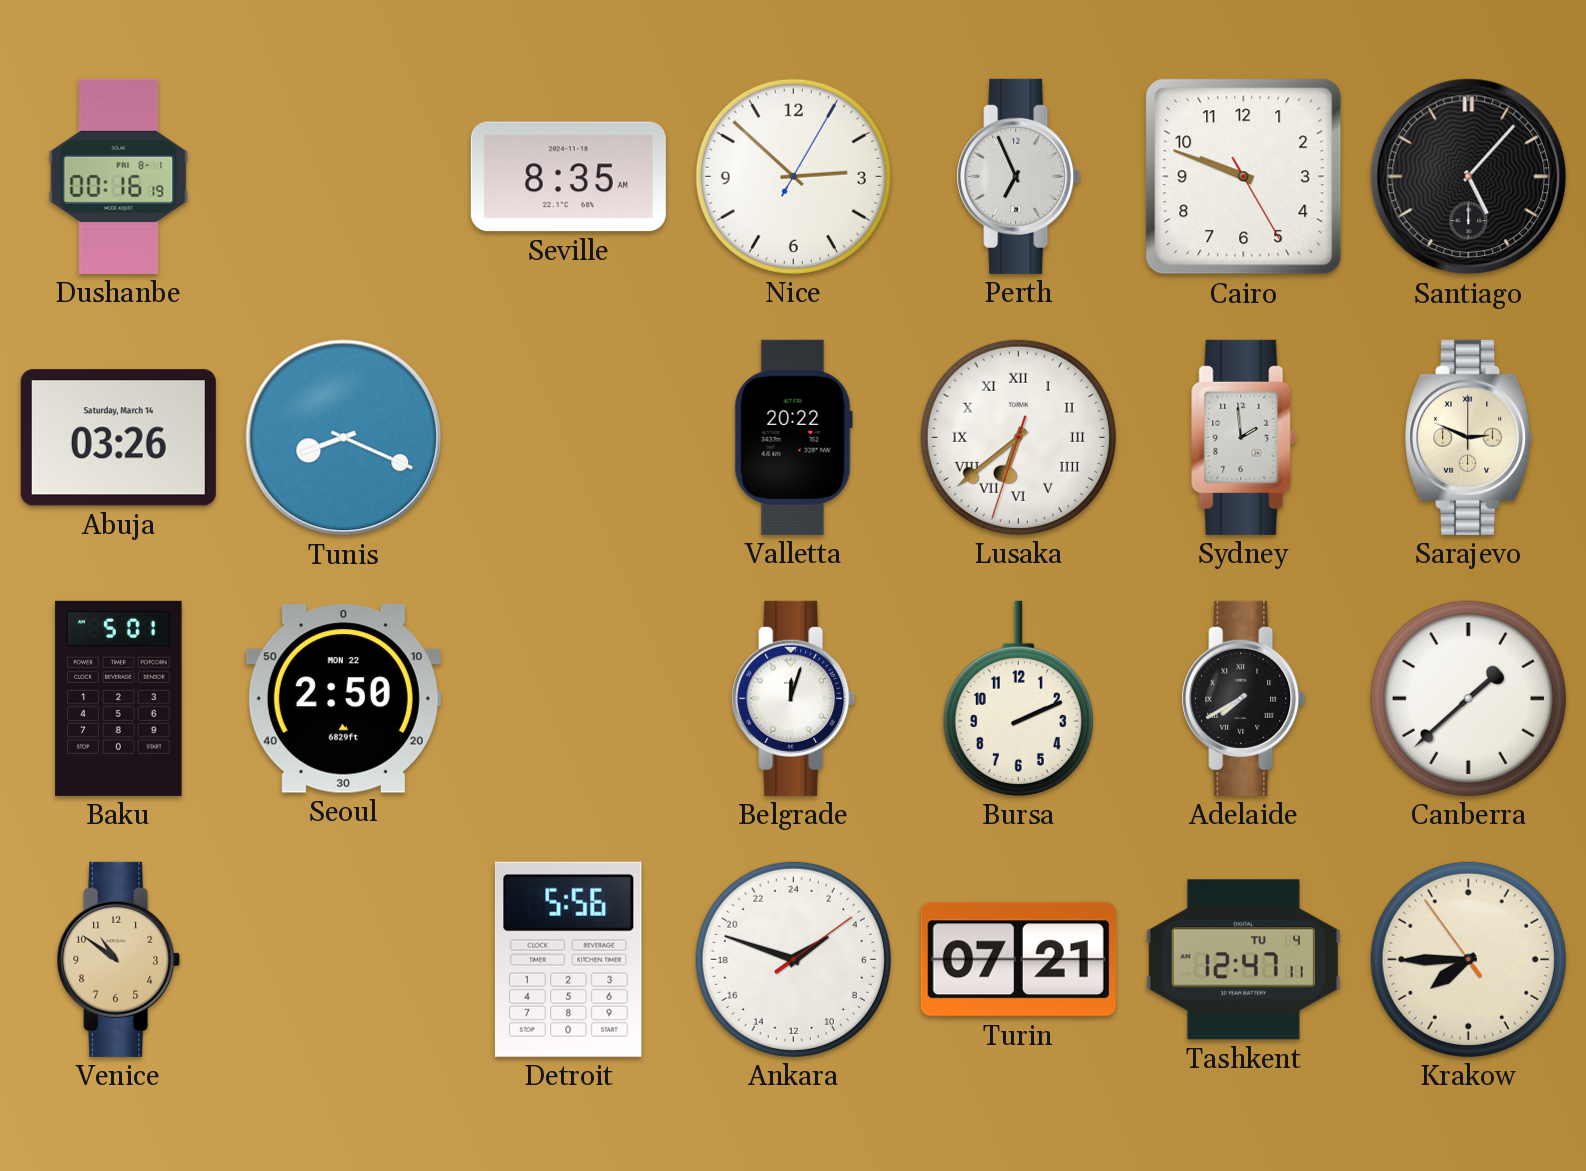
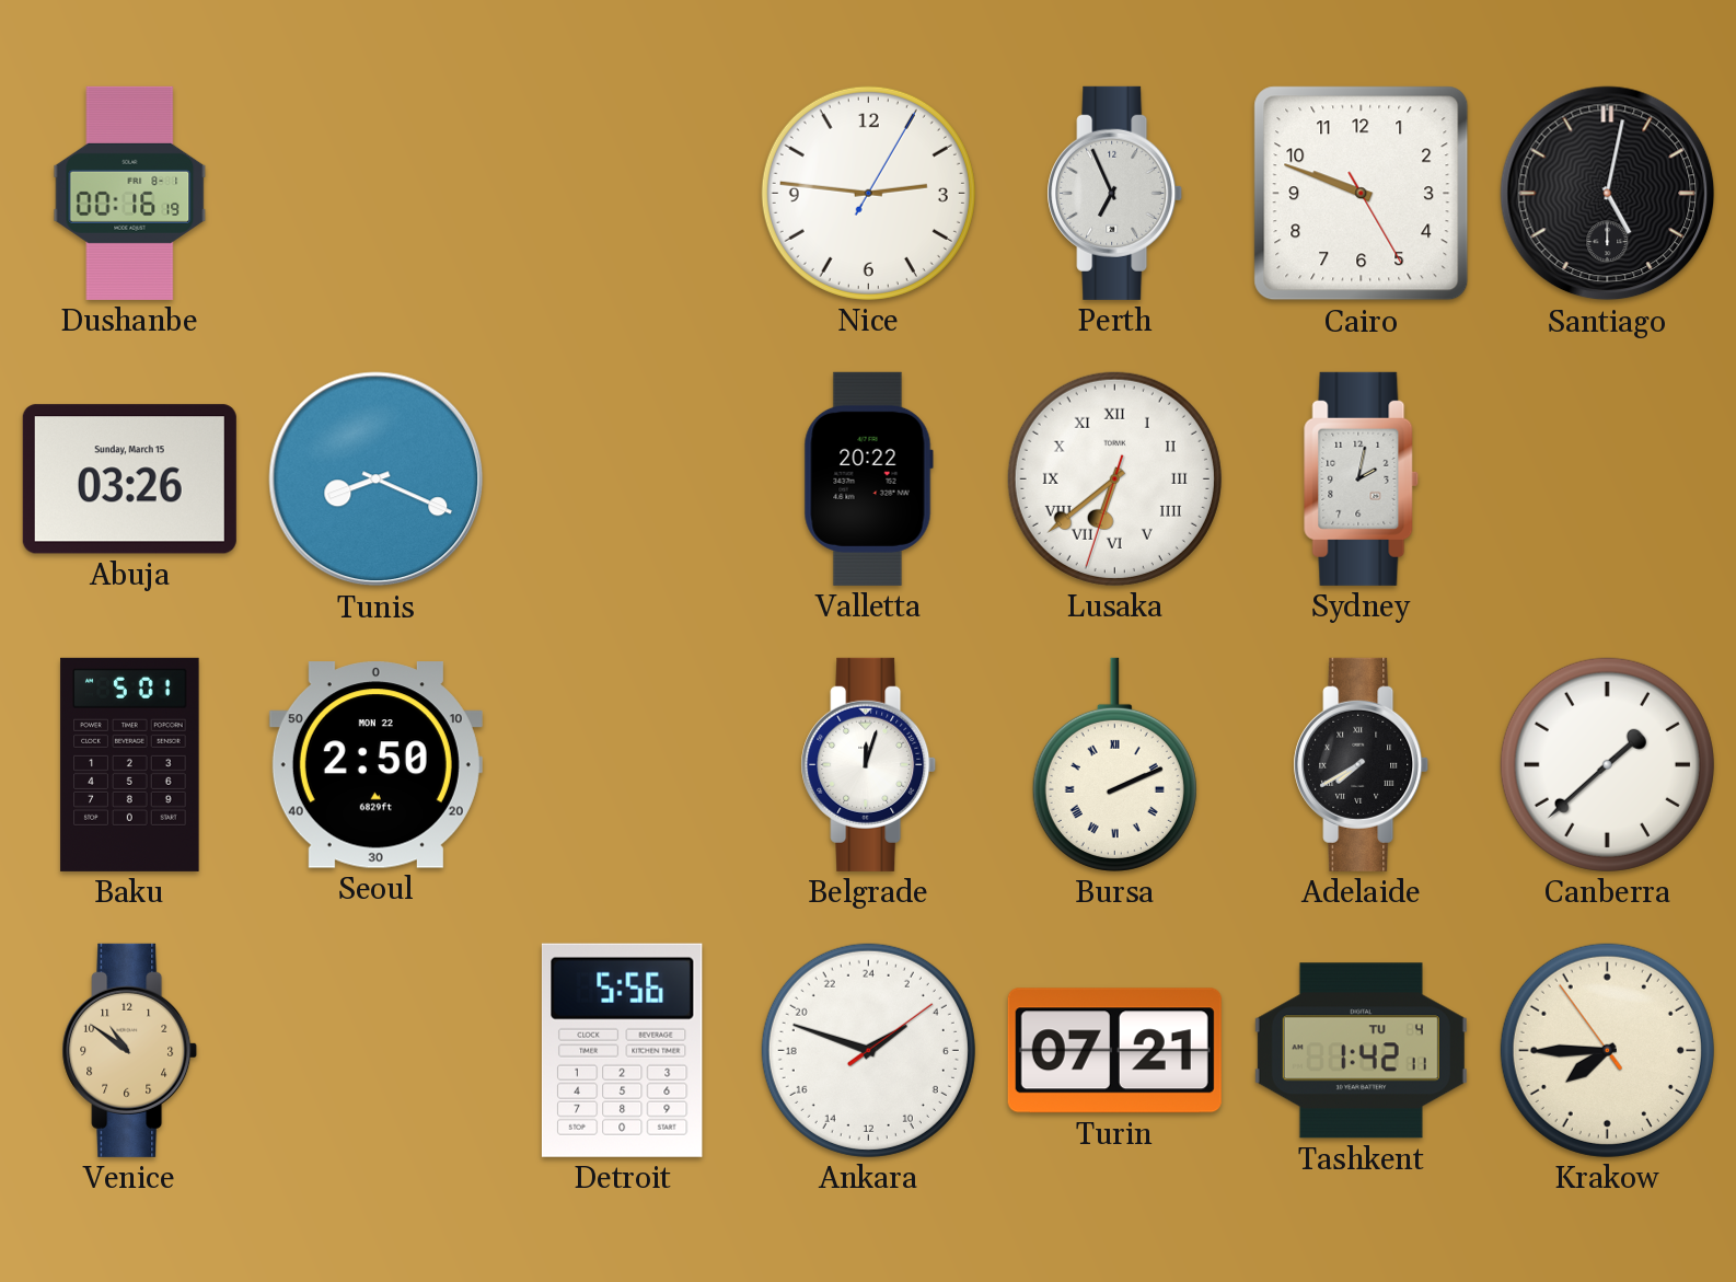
Seville: 8:35 -> none
Nice: 2:52 -> 2:46
Santiago: 5:07 -> 5:02
Abuja date: Saturday, March 14 -> Sunday, March 15
Sydney: 1:59 -> 2:02
Sarajevo: 2:49 -> none
Bursa numerals: Arabic -> Roman
Tashkent: 12:47 -> 1:42
